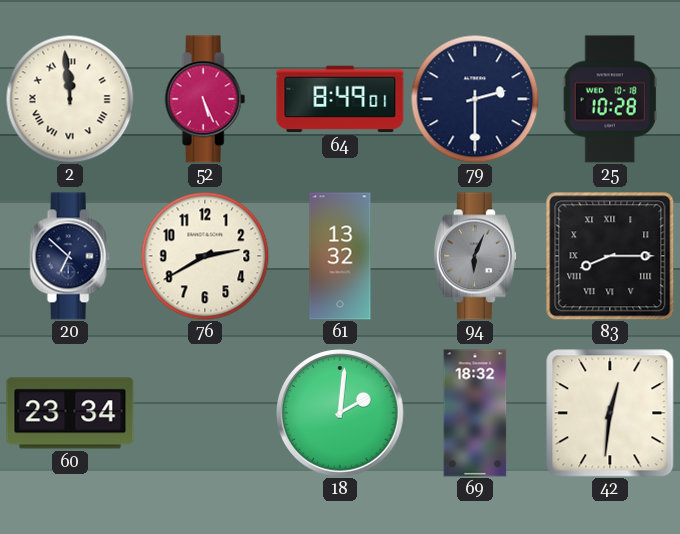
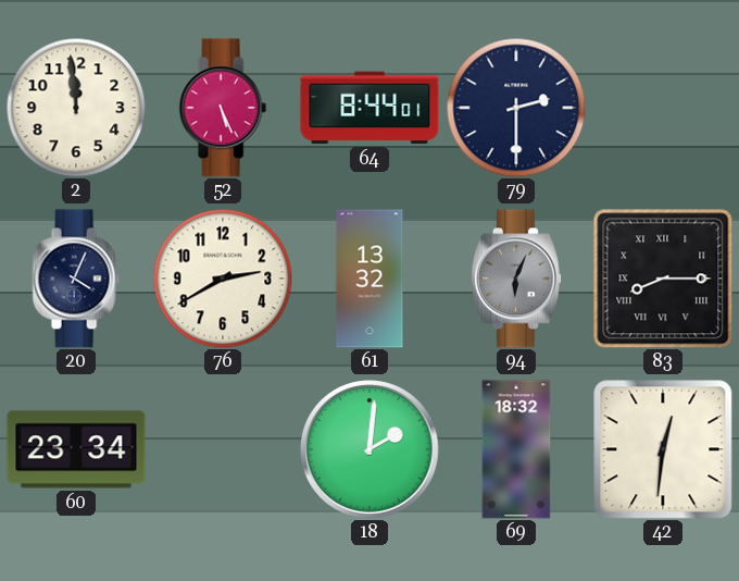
2 numerals: Roman -> Arabic
64: 8:49 -> 8:44
25: 10:28 -> none
20: 6:52 -> 4:04
